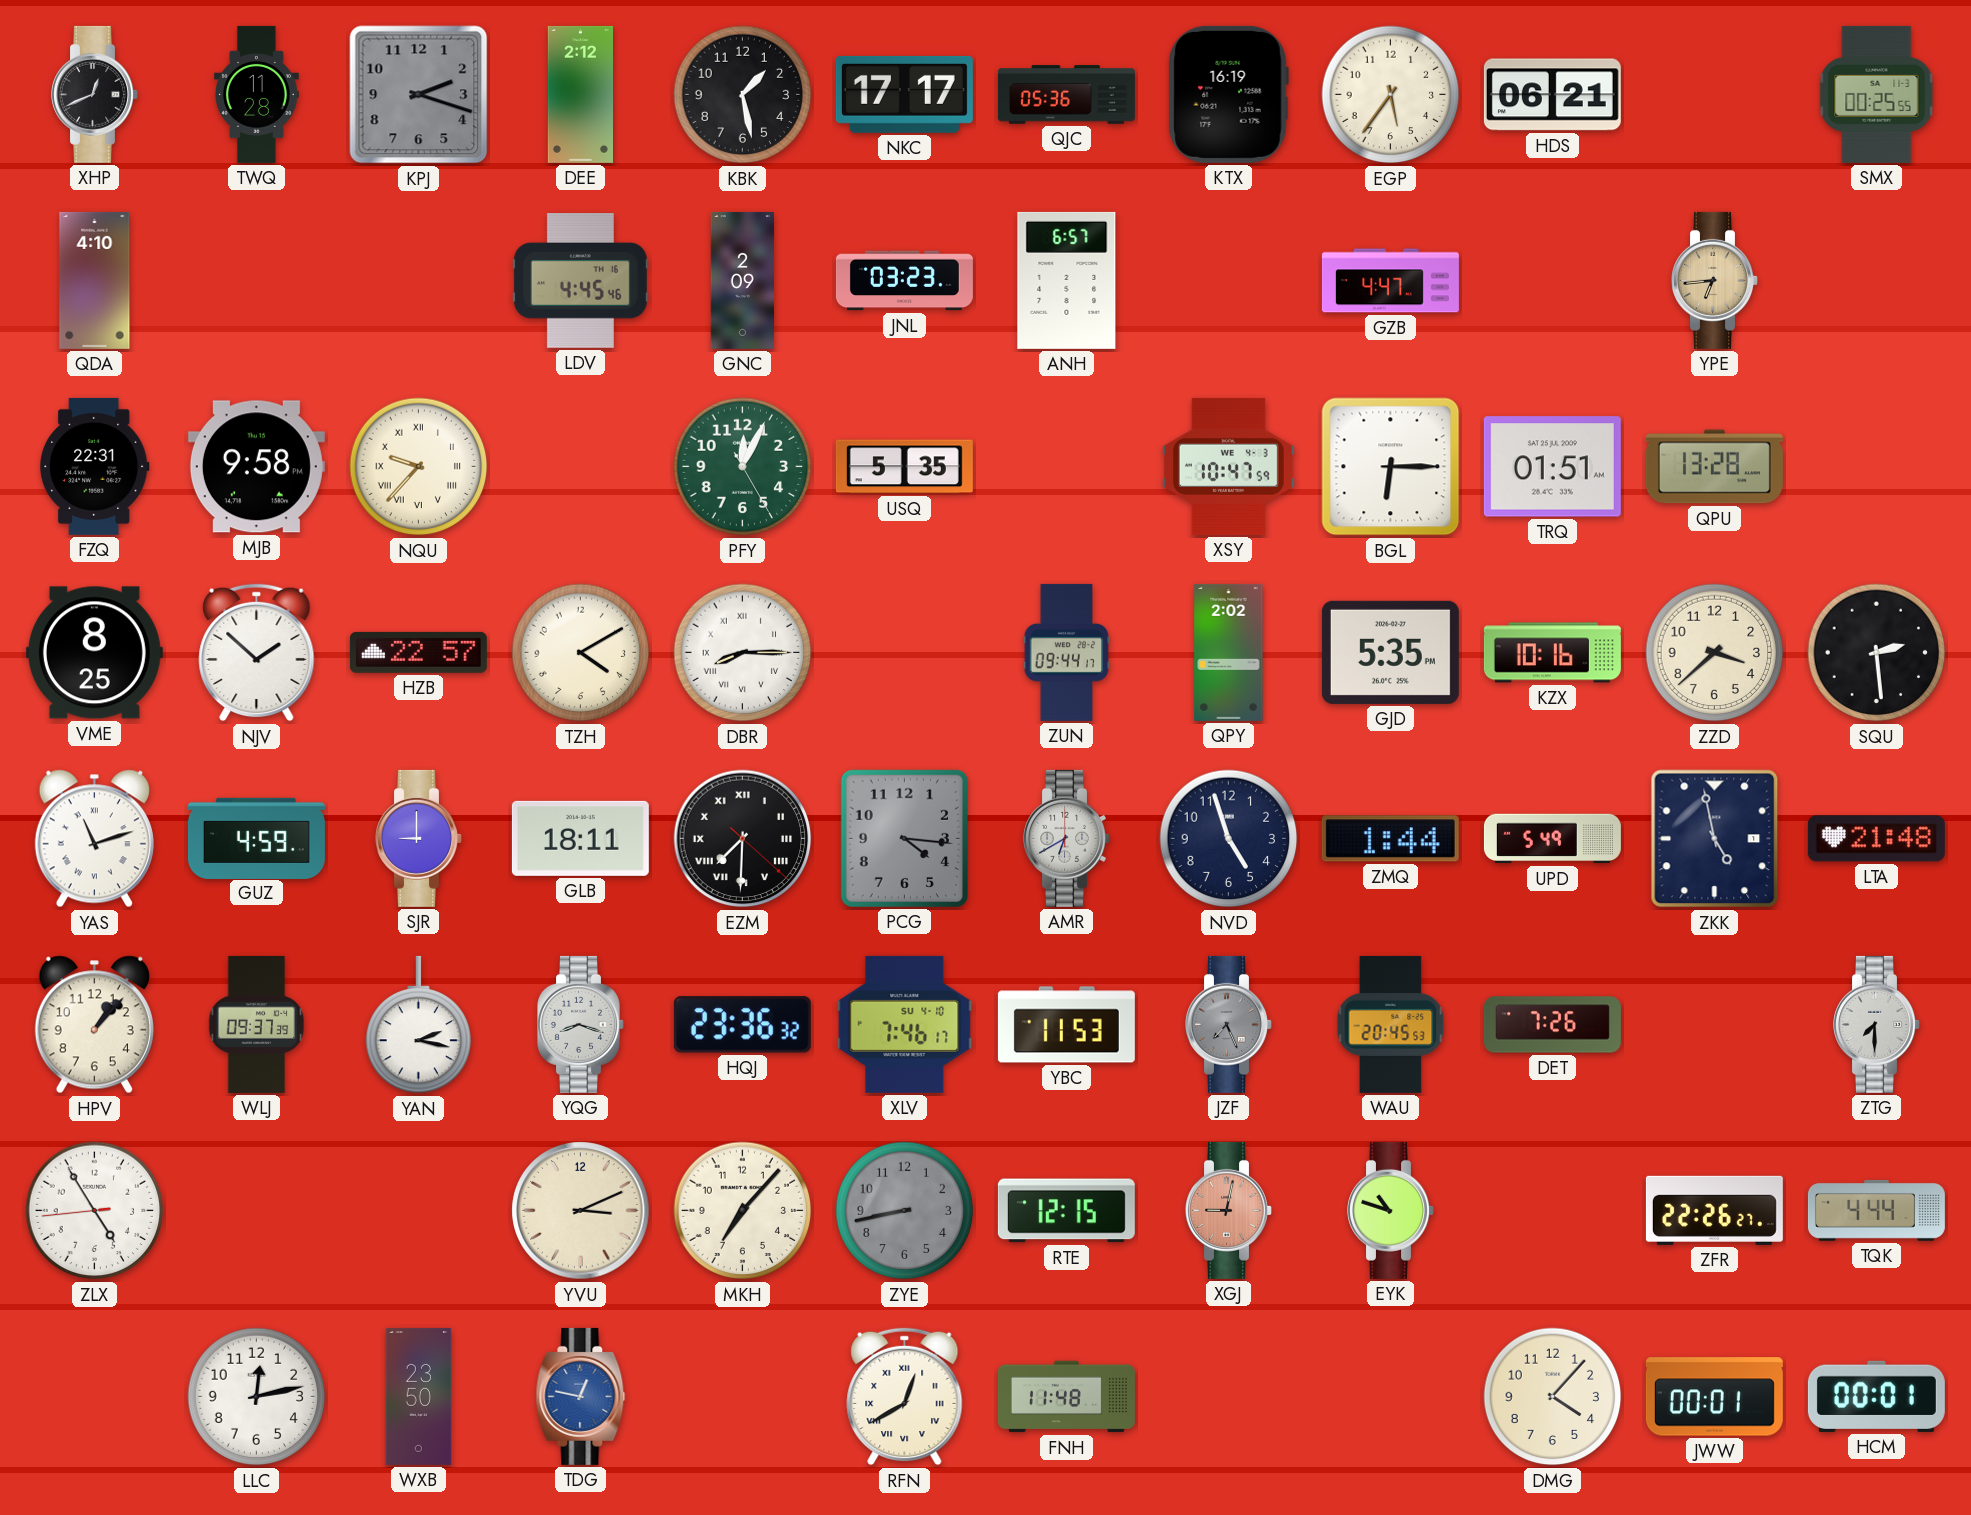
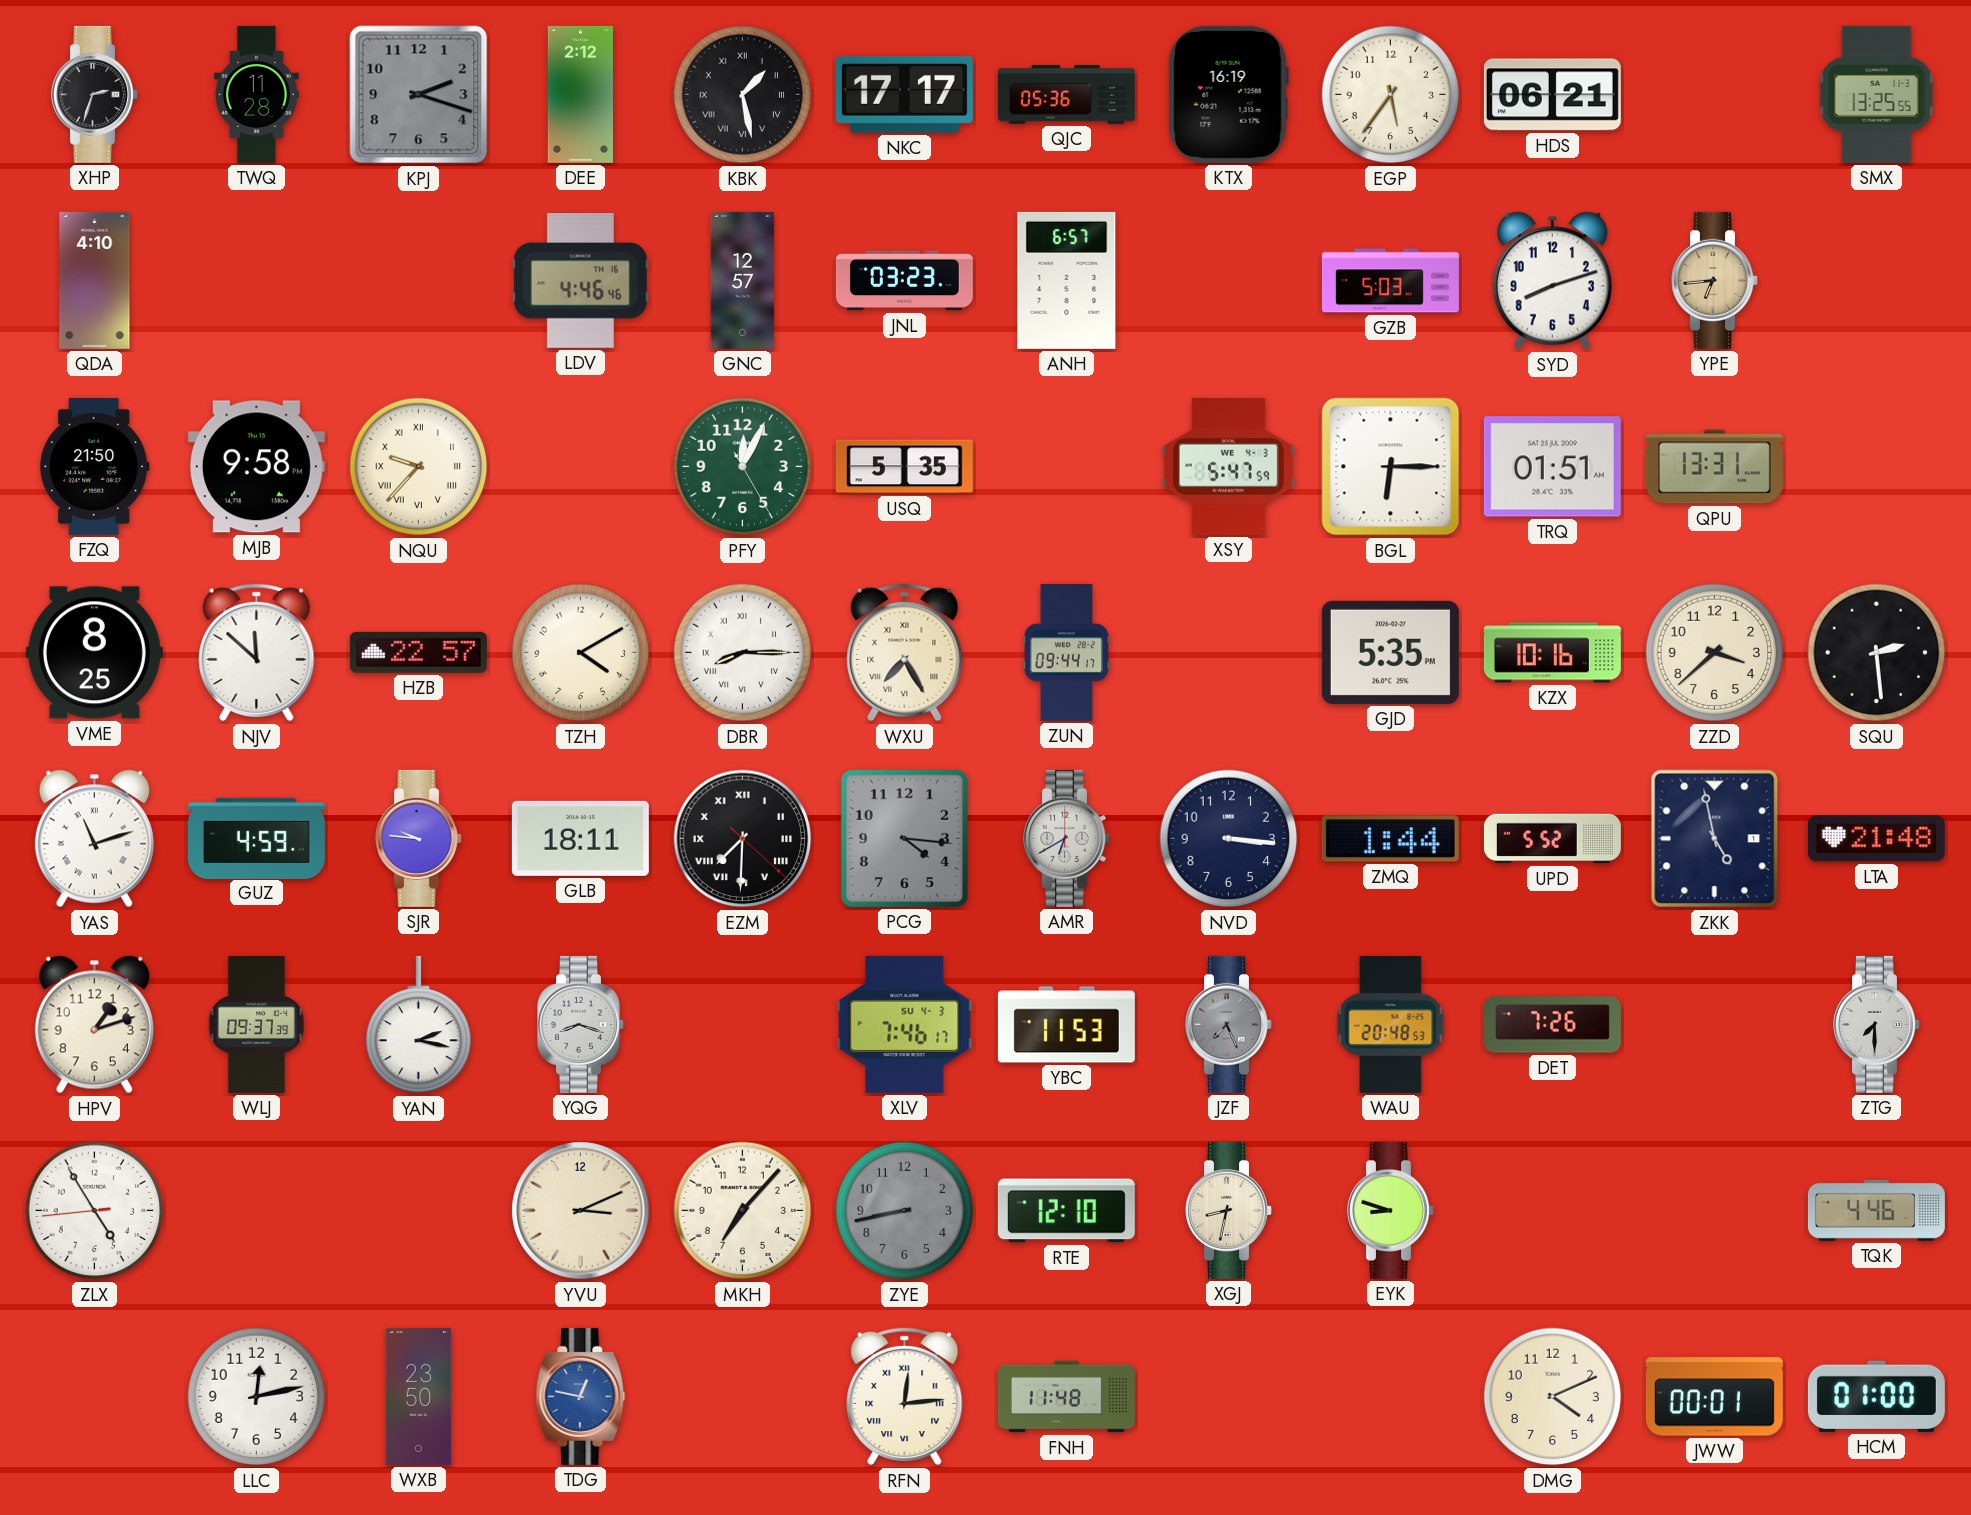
XHP: 12:41 -> 2:33
KBK numerals: Arabic -> Roman
SMX: 00:25 -> 13:25
LDV: 4:45 -> 4:46
GNC: 2:09 -> 12:57
GZB: 4:47 -> 5:03
SYD: none -> 8:12
FZQ: 22:31 -> 21:50
XSY: 10:47 -> 5:47
QPU: 13:28 -> 13:31
NJV: 1:52 -> 11:52
WXU: none -> 7:25
QPY: 2:02 -> none
SJR: 9:00 -> 9:46
NVD: 4:57 -> 3:16
UPD: 5:49 -> 5:52
HPV: 1:07 -> 1:12
HQJ: 23:36 -> none
XLV date: SU 4-10 -> SU 4-3
WAU: 20:45 -> 20:48
RTE: 12:15 -> 12:10
XGJ: 9:02 -> 8:32
XGJ dial: salmon -> cream
EYK: 10:48 -> 8:48
ZFR: 22:26 -> none
TQK: 4:44 -> 4:46
RFN: 12:40 -> 12:14
DMG: 4:07 -> 4:11
HCM: 00:01 -> 01:00
